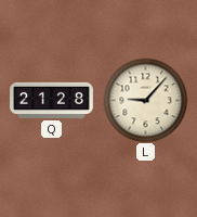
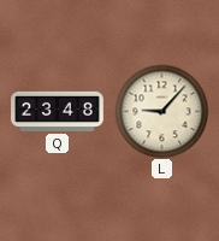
Q: 21:28 -> 23:48
